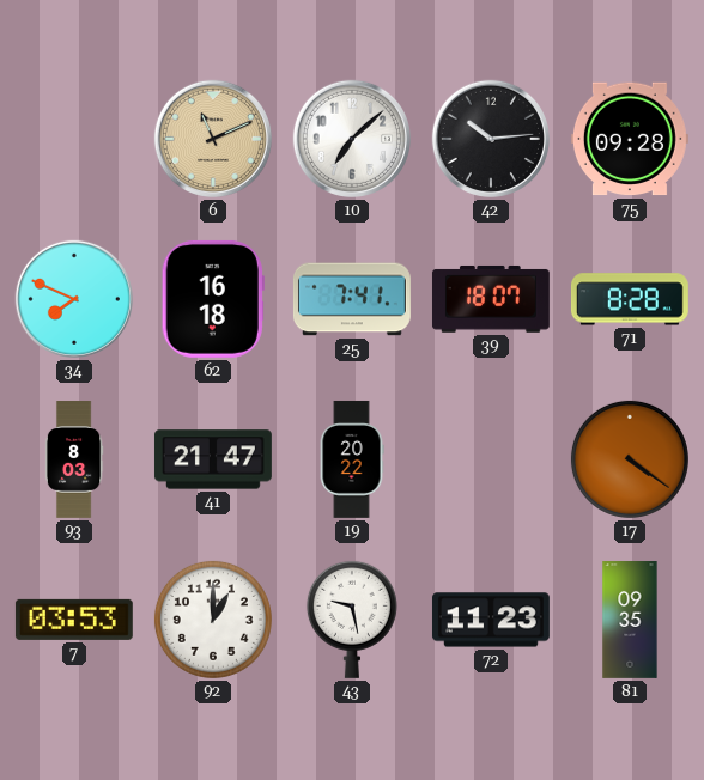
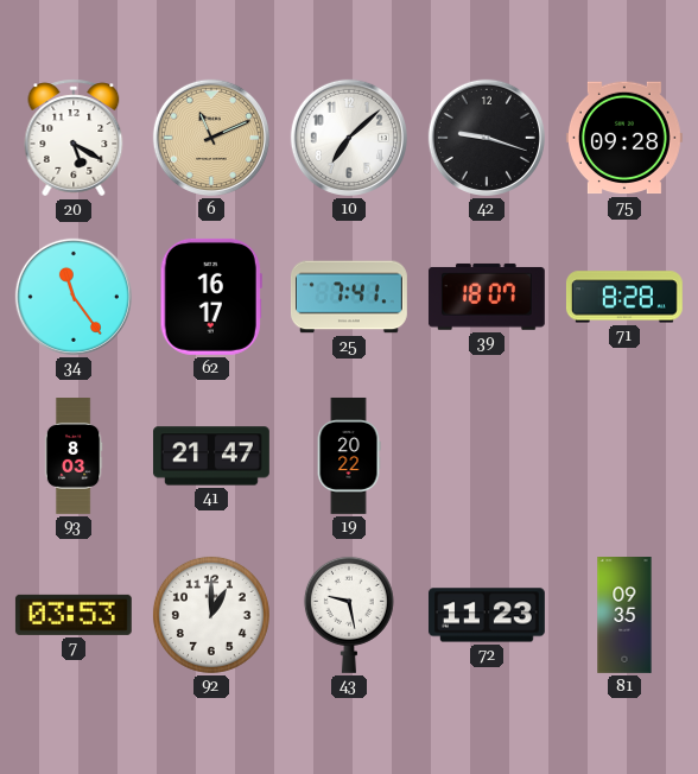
20: none -> 5:20
42: 10:14 -> 9:18
34: 7:49 -> 11:24
62: 16:18 -> 16:17
17: 4:21 -> none
